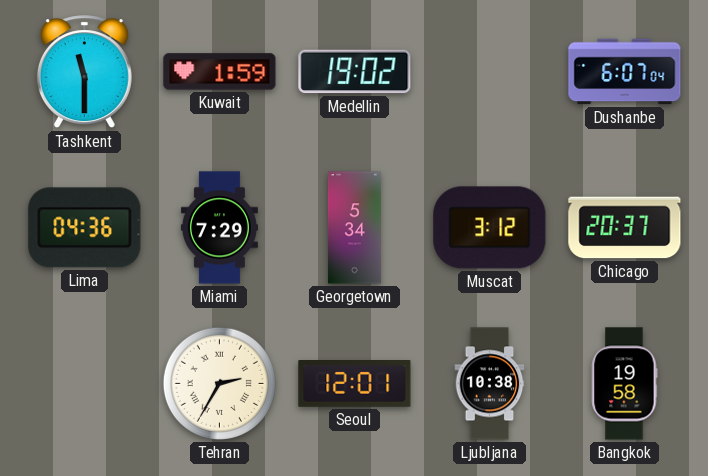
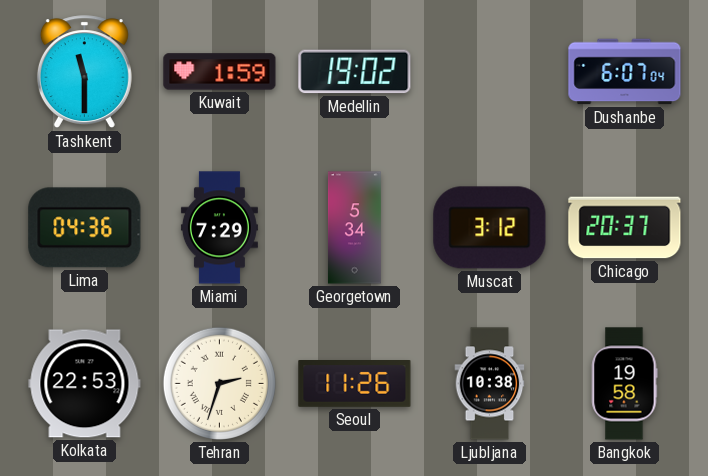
Kolkata: none -> 22:53
Tehran: 2:35 -> 2:33
Seoul: 12:01 -> 11:26
